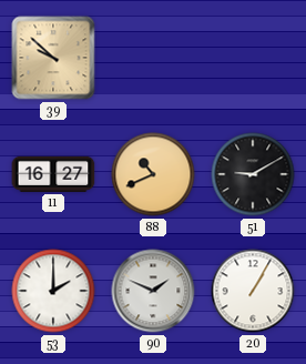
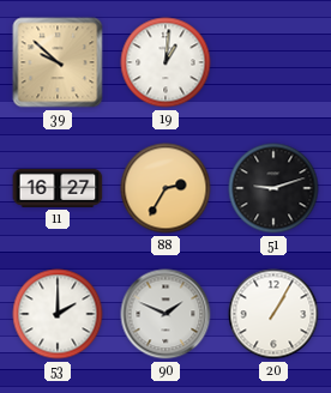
19: none -> 1:01
88: 10:41 -> 2:35
51: 9:10 -> 9:12
